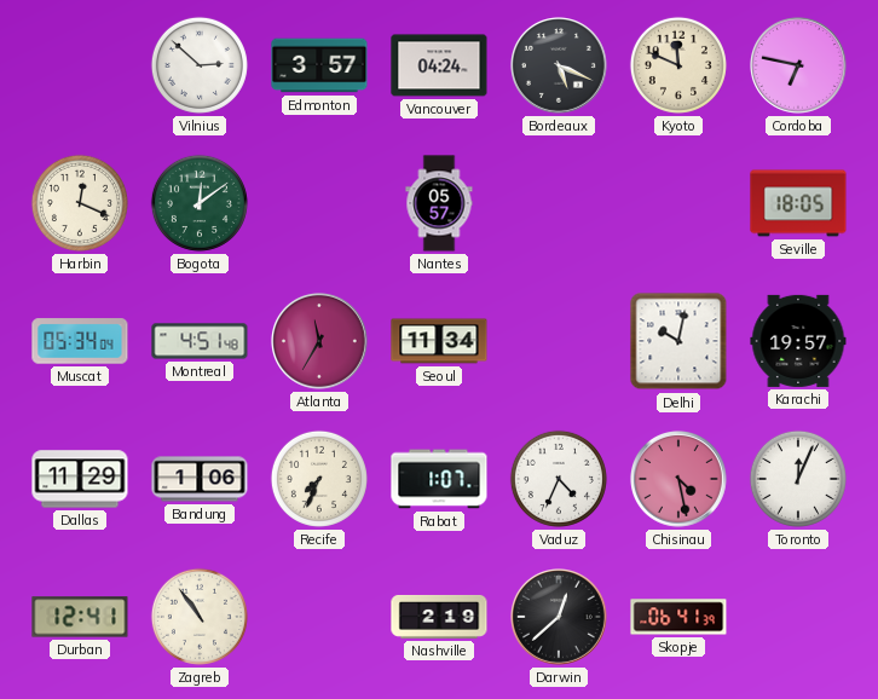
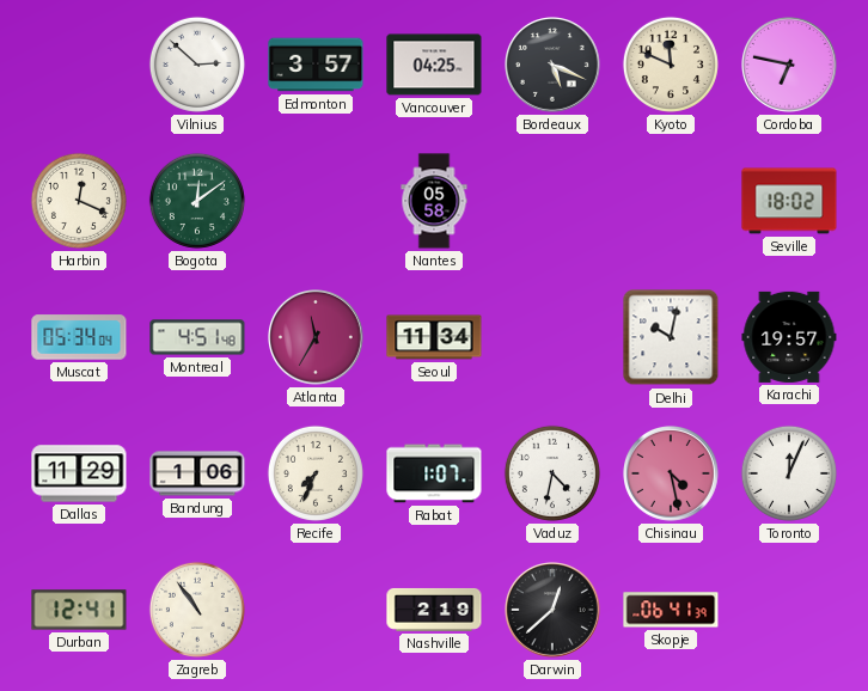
Vancouver: 04:24 -> 04:25
Nantes: 05:57 -> 05:58
Seville: 18:05 -> 18:02
Vaduz: 4:34 -> 4:32
